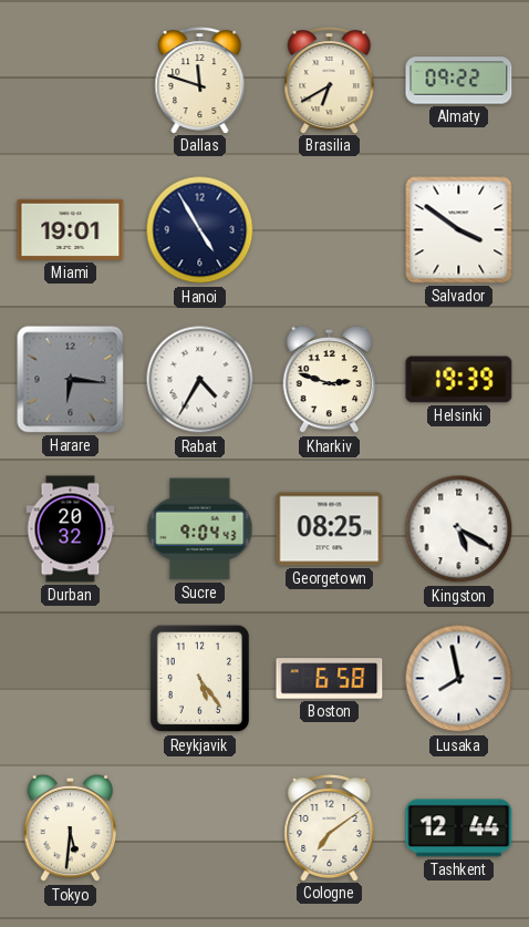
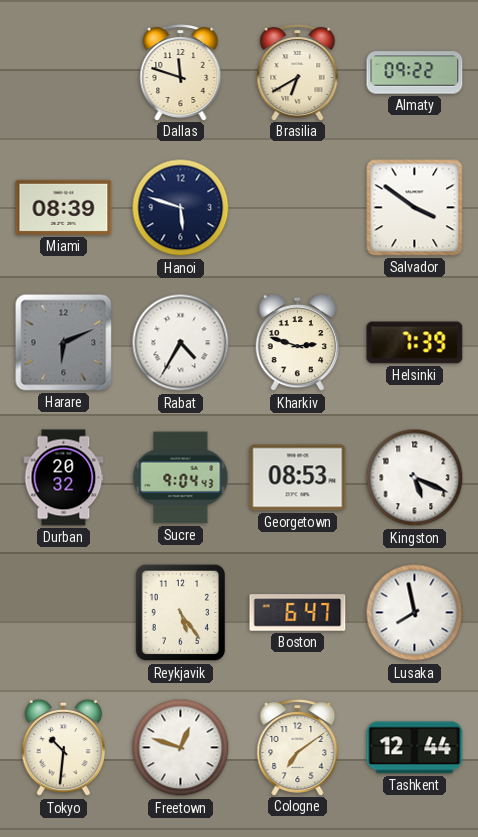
Miami: 19:01 -> 08:39
Hanoi: 4:55 -> 5:48
Harare: 6:16 -> 6:11
Helsinki: 19:39 -> 7:39
Georgetown: 08:25 -> 08:53
Kingston: 5:20 -> 5:19
Boston: 6:58 -> 6:47
Tokyo: 5:31 -> 10:31
Freetown: none -> 12:48
